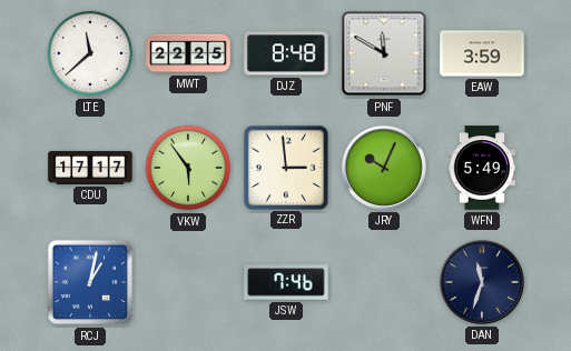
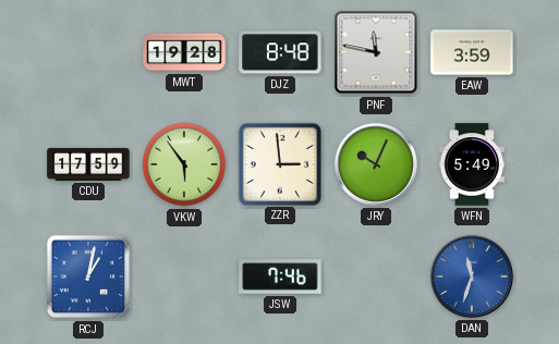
LTE: 11:38 -> none
MWT: 22:25 -> 19:28
PNF: 11:50 -> 11:47
CDU: 17:17 -> 17:59
DAN dial: navy -> blue
